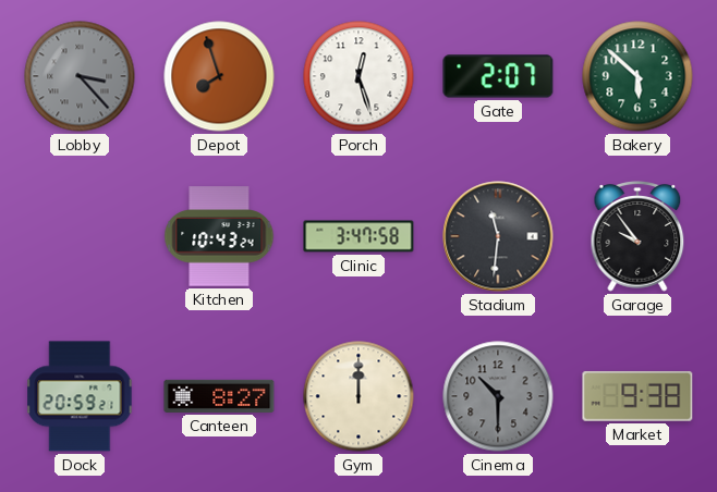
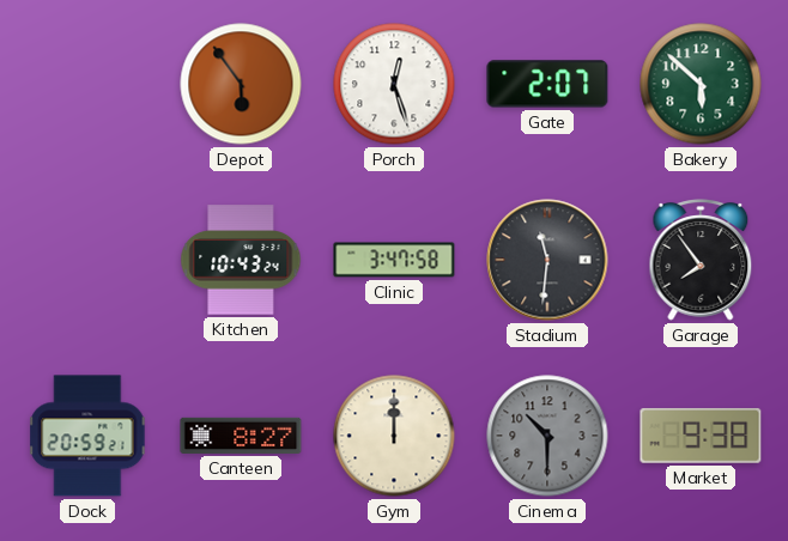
Lobby: 3:23 -> none
Depot: 7:57 -> 5:54
Garage: 9:54 -> 7:54
